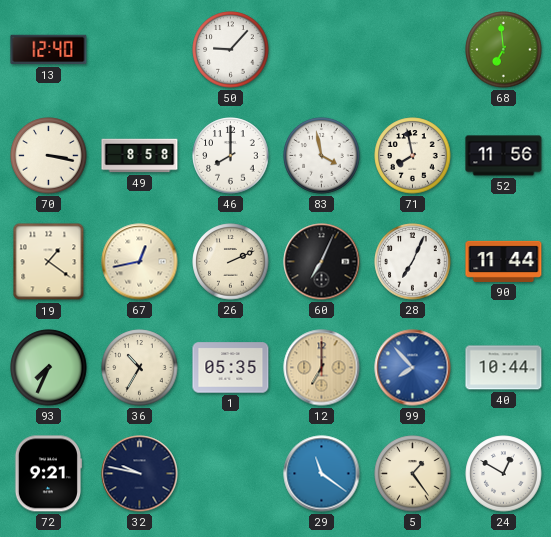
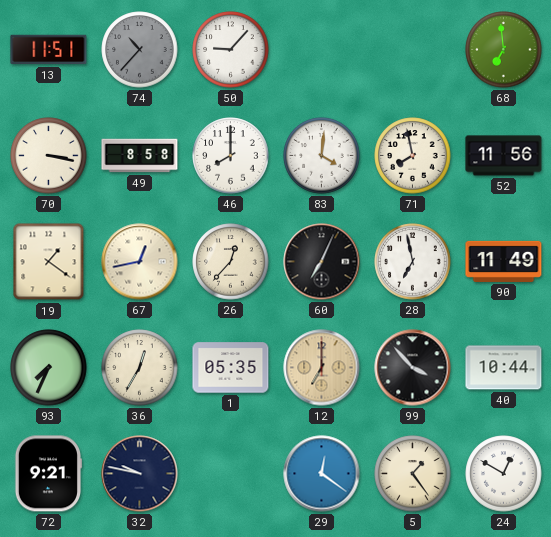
13: 12:40 -> 11:51
74: none -> 10:37
83: 3:58 -> 4:01
26: 2:11 -> 12:37
28: 7:04 -> 6:58
90: 11:44 -> 11:49
36: 10:35 -> 12:35
99: 7:53 -> 3:53
99 dial: blue -> black
29: 11:21 -> 12:21
